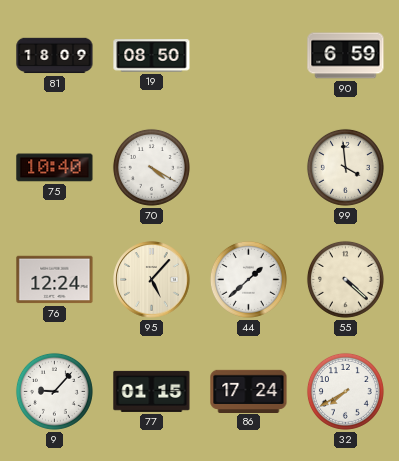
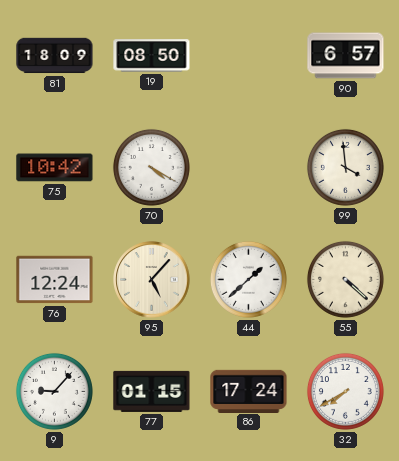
90: 6:59 -> 6:57
75: 10:40 -> 10:42
